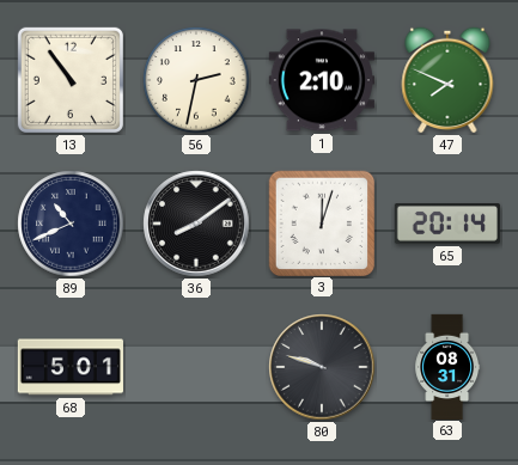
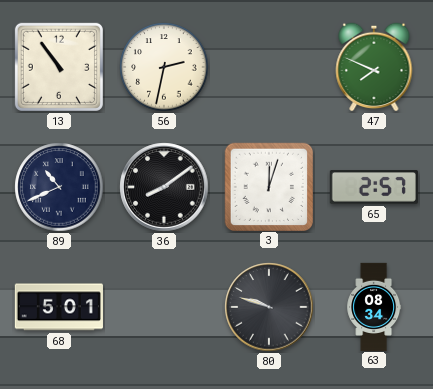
1: 2:10 -> none
65: 20:14 -> 2:57
63: 08:31 -> 08:34
